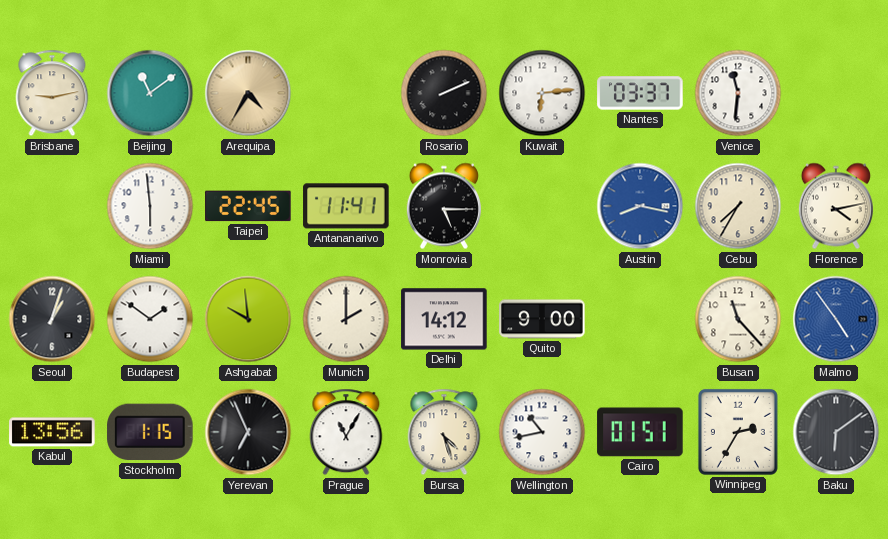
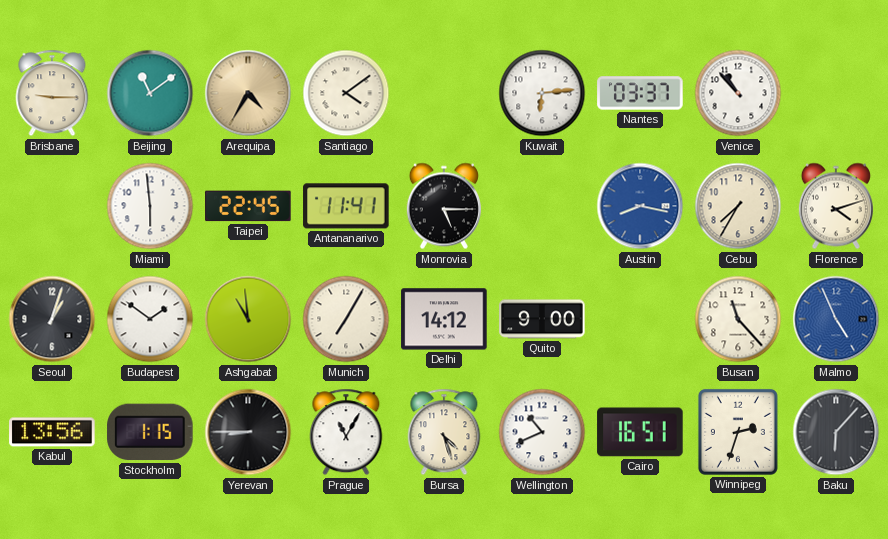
Brisbane: 9:13 -> 9:15
Santiago: none -> 4:09
Rosario: 2:11 -> none
Venice: 11:31 -> 10:53
Florence: 4:13 -> 4:12
Ashgabat: 9:59 -> 10:59
Munich: 2:00 -> 7:05
Malmo: 4:54 -> 4:56
Yerevan: 6:56 -> 8:45
Wellington: 10:43 -> 10:41
Cairo: 01:51 -> 16:51
Winnipeg: 2:35 -> 2:33
Baku: 6:09 -> 6:07
